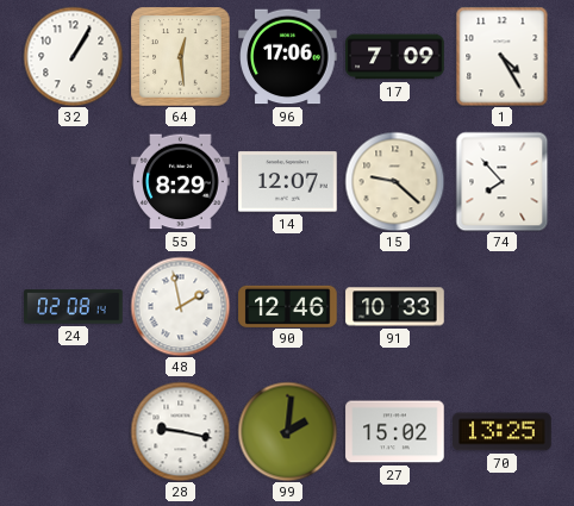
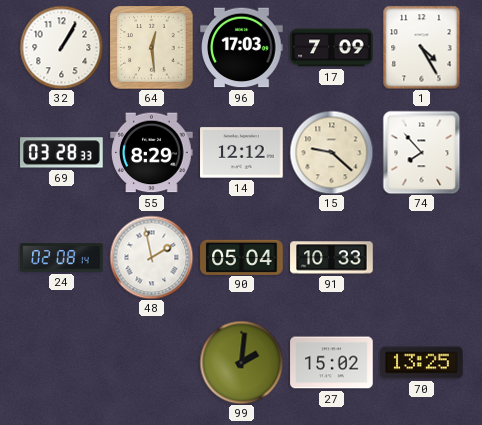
96: 17:06 -> 17:03
69: none -> 03:28
14: 12:07 -> 12:12
90: 12:46 -> 05:04
28: 9:17 -> none
